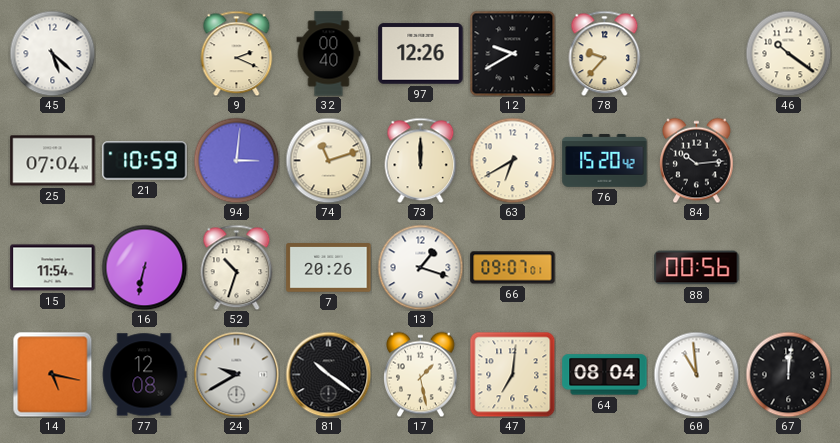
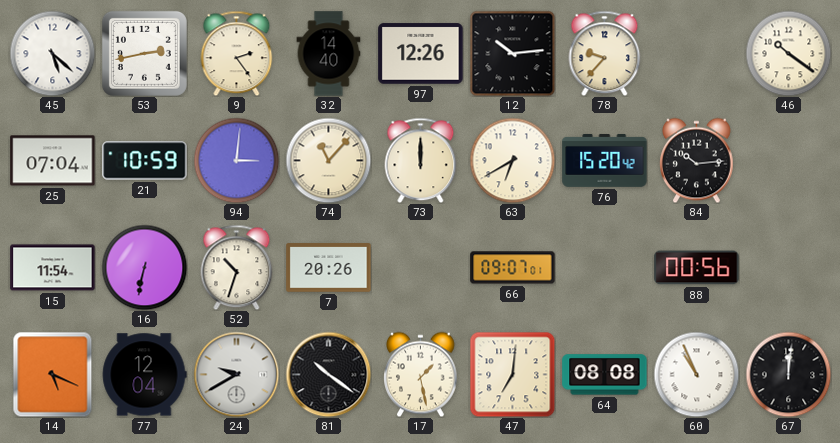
53: none -> 2:43
9: 2:19 -> 2:24
32: 00:40 -> 14:40
12: 9:40 -> 10:14
74: 11:12 -> 11:07
13: 1:18 -> none
14: 5:17 -> 5:19
77: 12:08 -> 12:04
64: 08:04 -> 08:08
60: 10:59 -> 10:56
